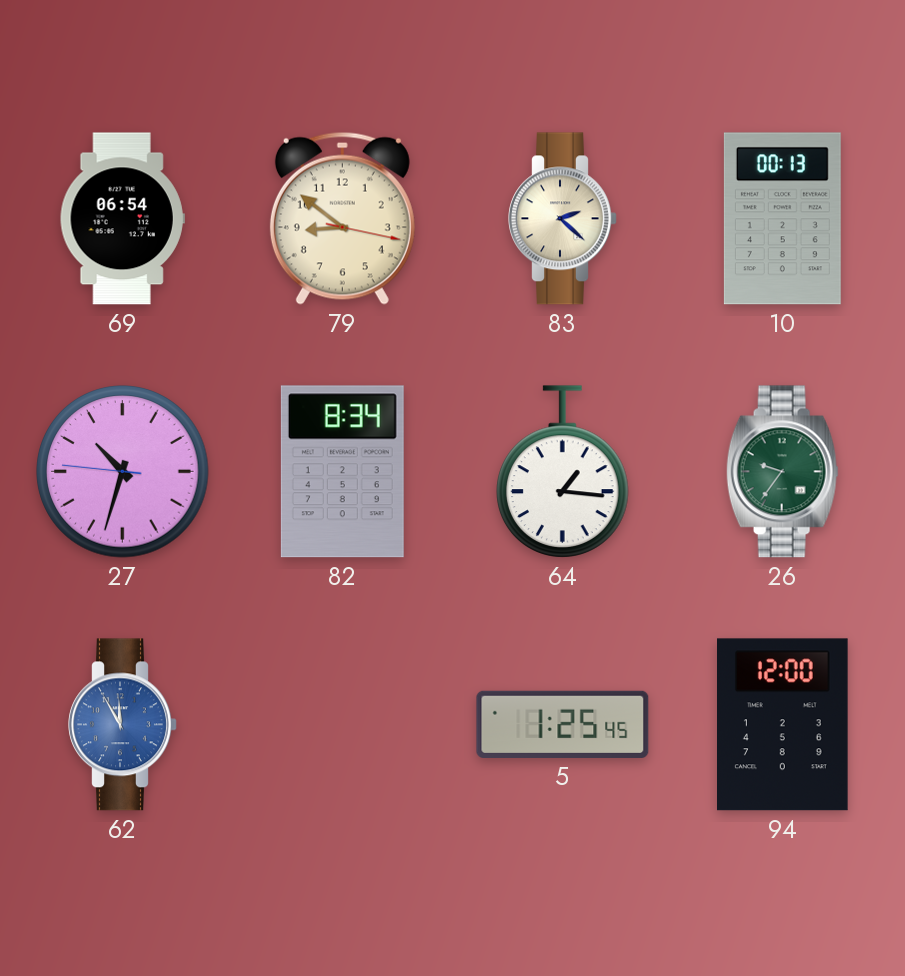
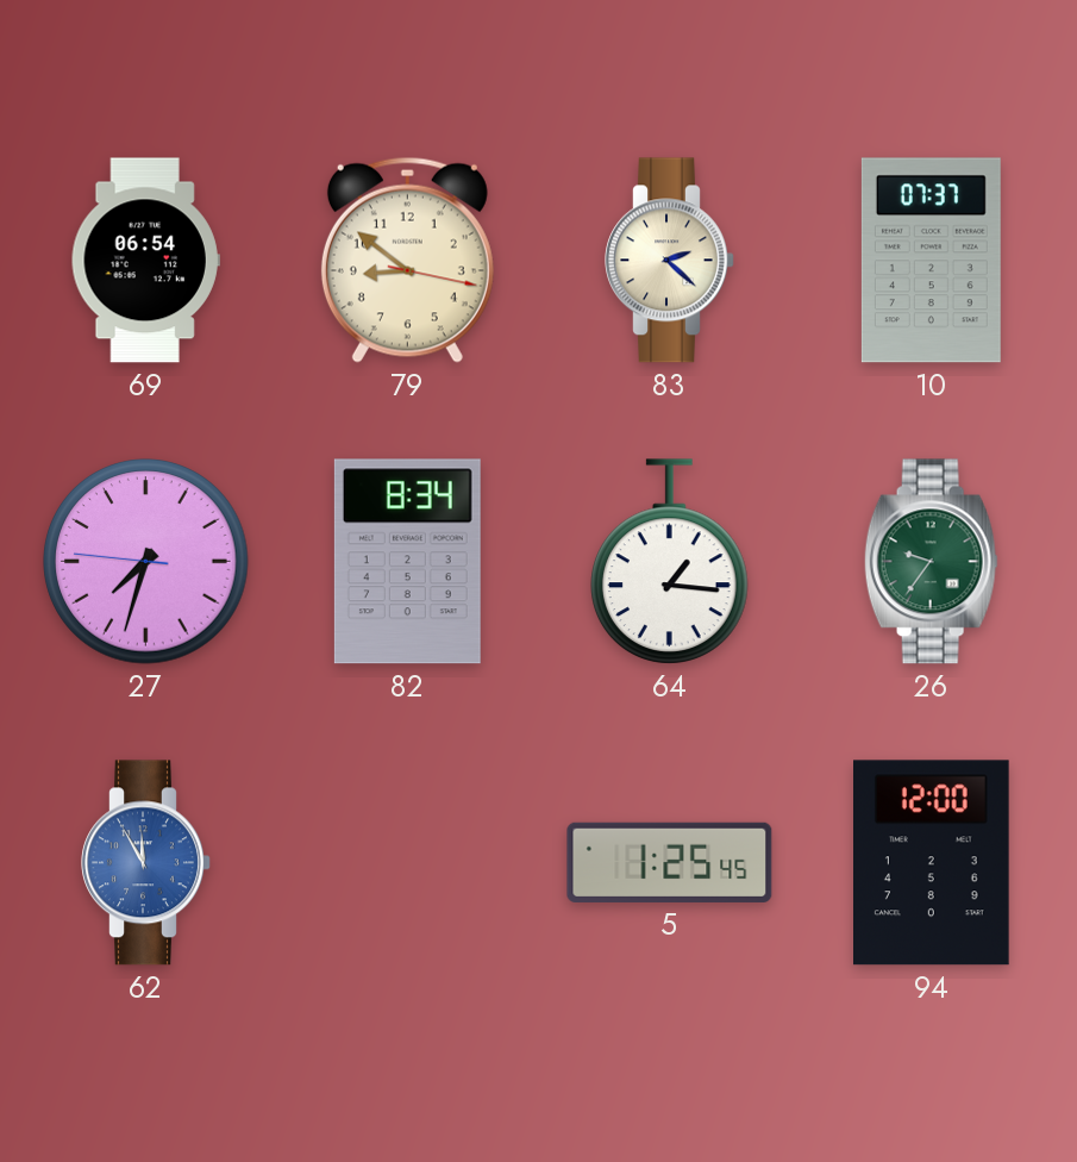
10: 00:13 -> 07:37
27: 10:32 -> 7:32
